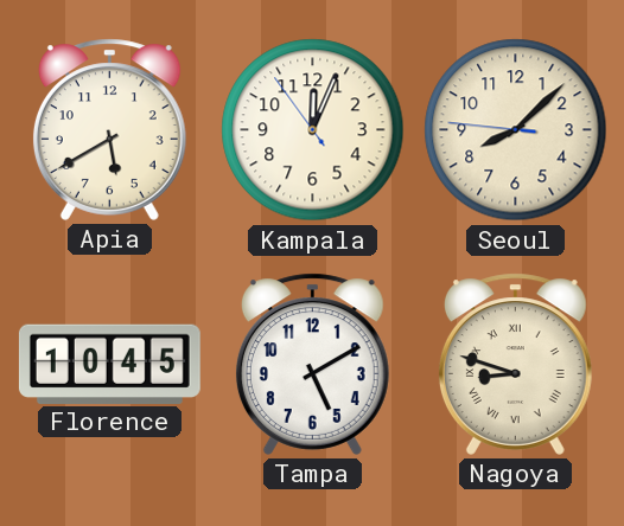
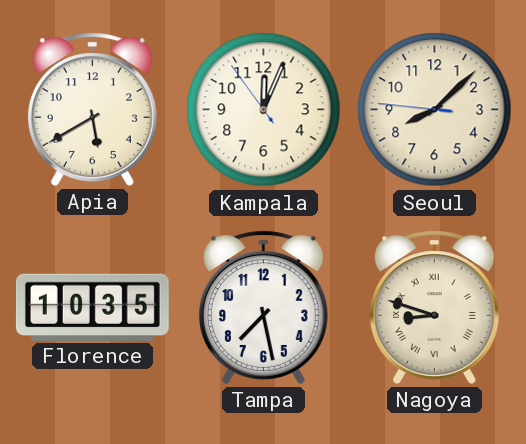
Florence: 10:45 -> 10:35
Tampa: 5:10 -> 7:28
